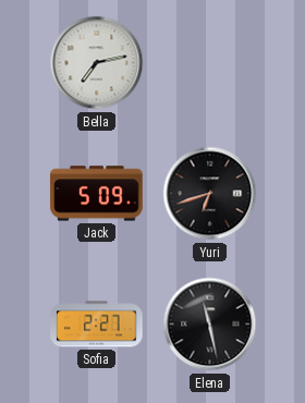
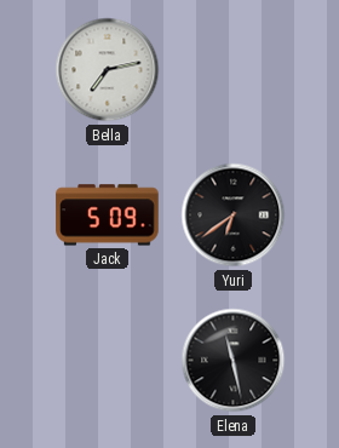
Yuri: 6:42 -> 6:39
Sofia: 2:27 -> none
